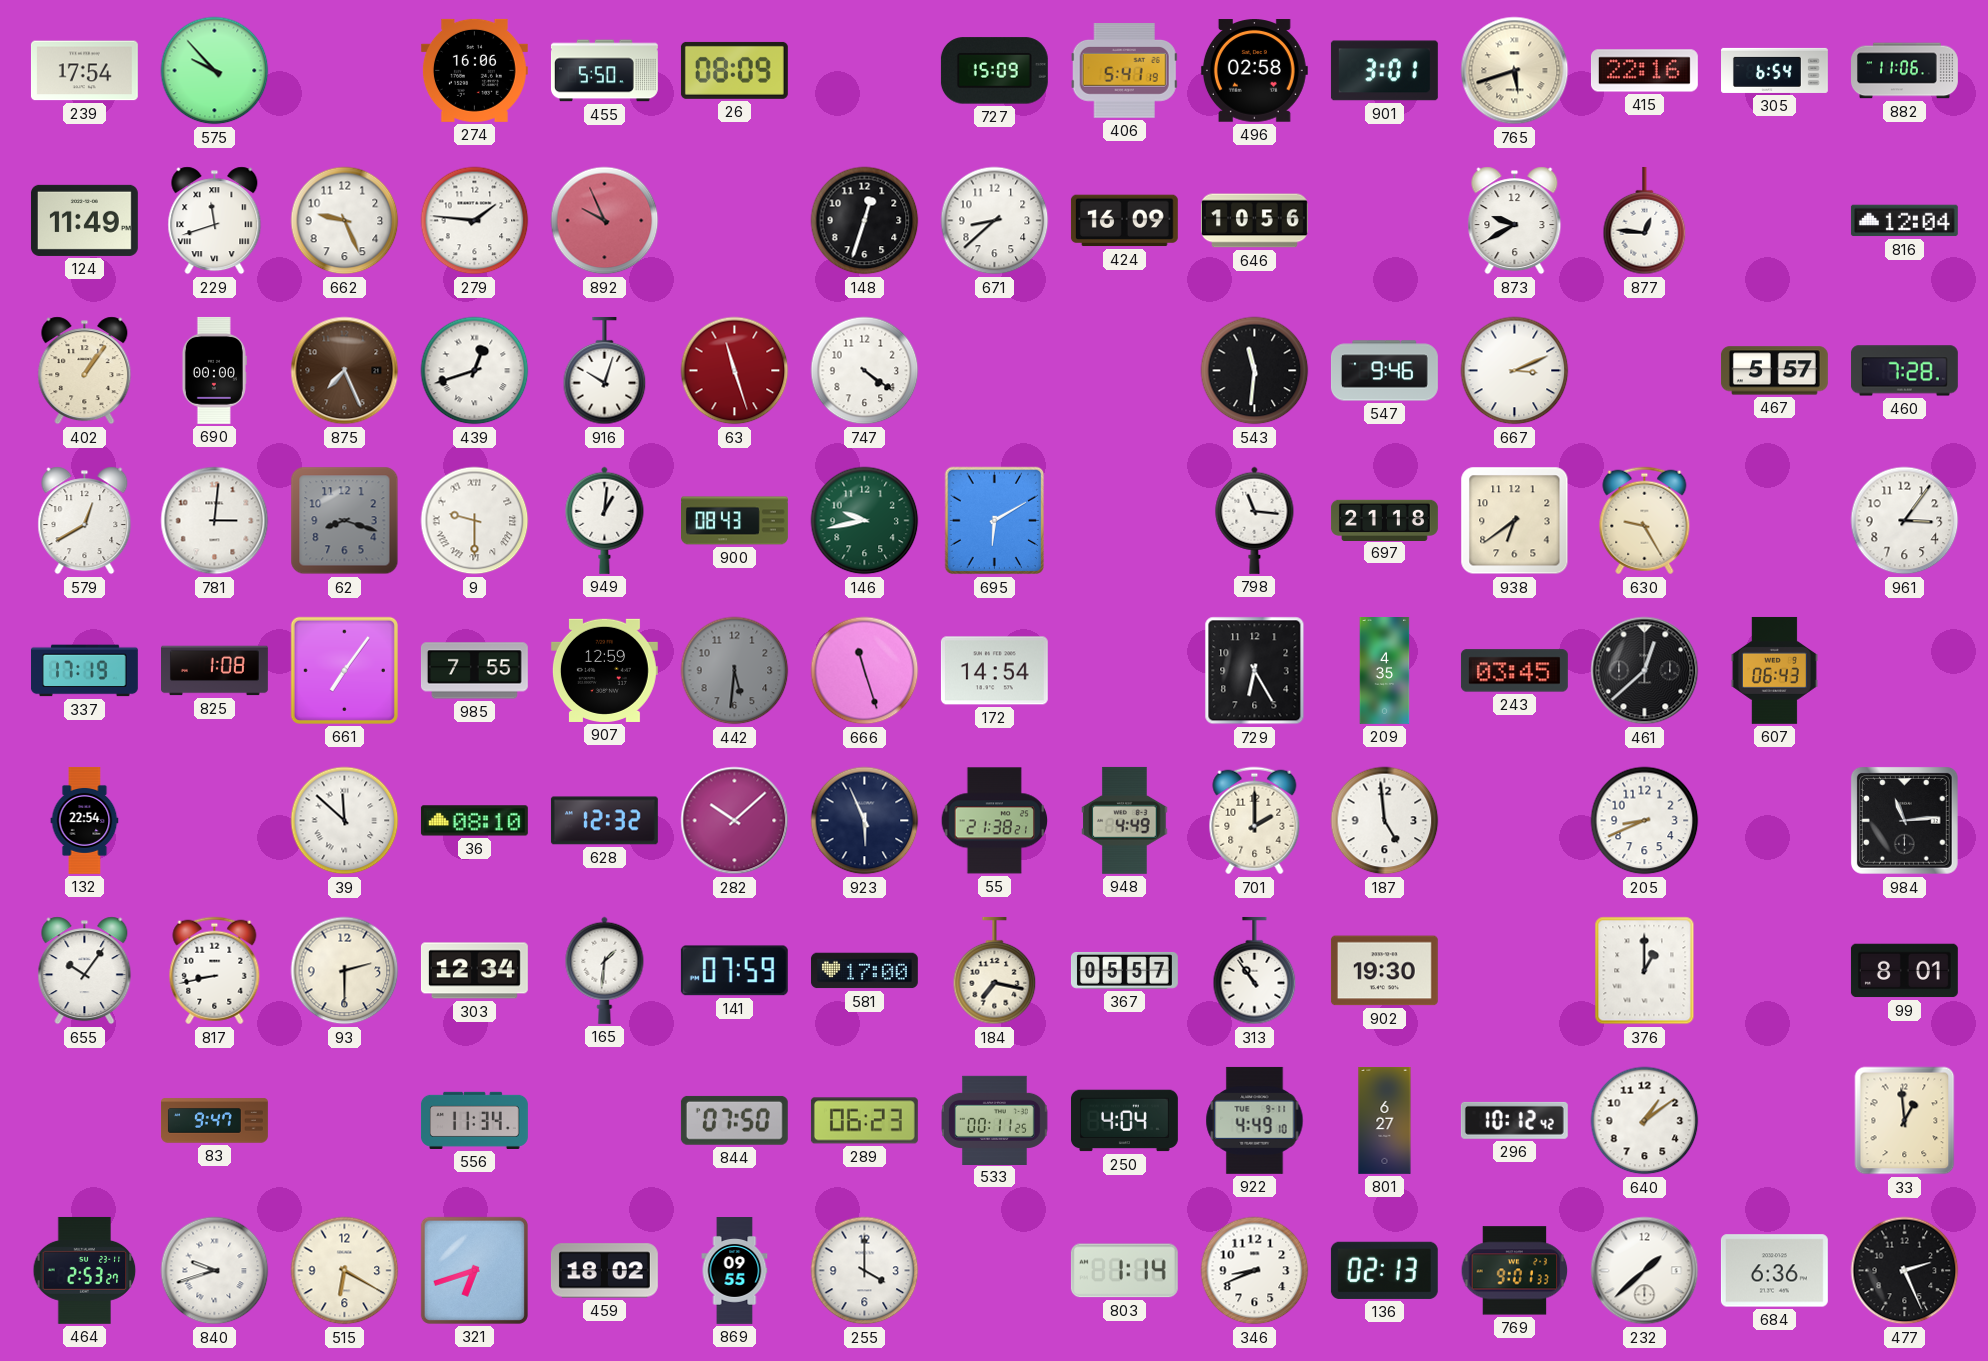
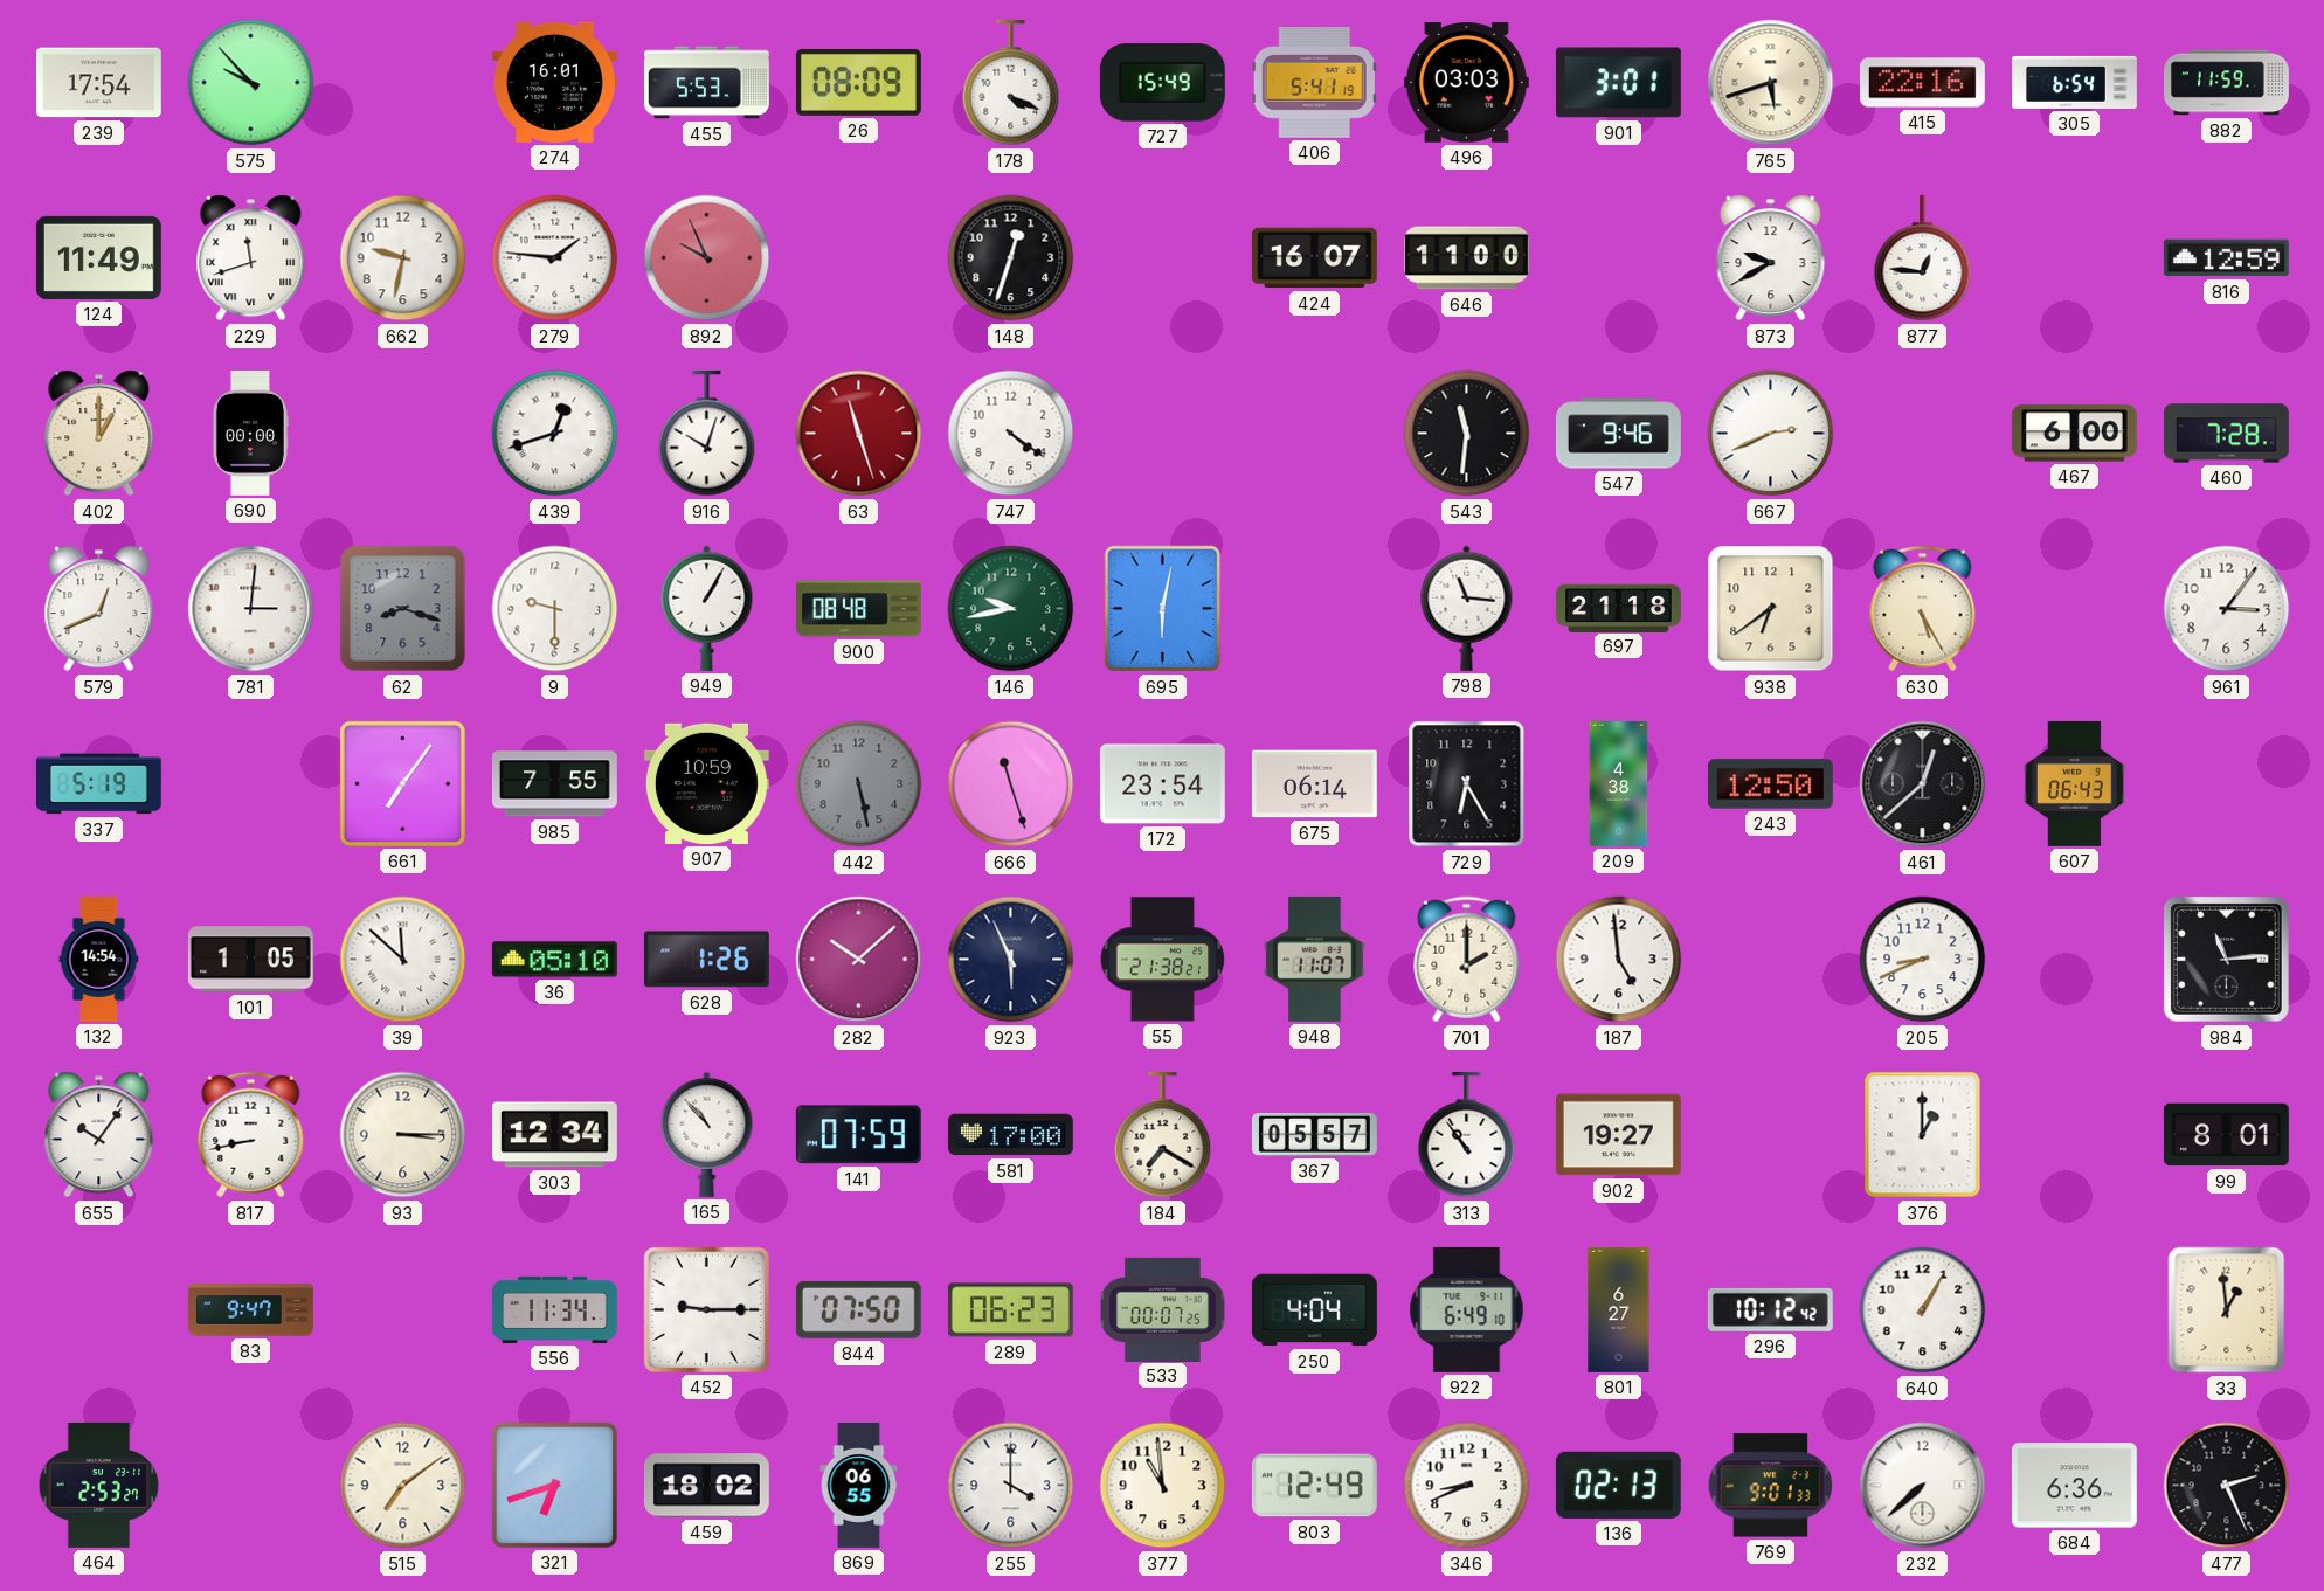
274: 16:06 -> 16:01
455: 5:50 -> 5:53
178: none -> 4:19
727: 15:09 -> 15:49
496: 02:58 -> 03:03
882: 11:06 -> 11:59
662: 9:26 -> 9:32
671: 8:38 -> none
424: 16:09 -> 16:07
646: 10:56 -> 11:00
816: 12:04 -> 12:59
402: 1:06 -> 1:00
875: 7:26 -> none
667: 3:11 -> 2:41
467: 5:57 -> 6:00
579: 12:40 -> 12:41
9 numerals: Roman -> Arabic
949: 1:01 -> 1:05
900: 08:43 -> 08:48
695: 6:10 -> 6:02
630: 9:25 -> 5:25
337: 17:19 -> 5:19
825: 1:08 -> none
907: 12:59 -> 10:59
442: 5:31 -> 5:28
172: 14:54 -> 23:54
675: none -> 06:14
209: 4:35 -> 4:38
243: 03:45 -> 12:50
132: 22:54 -> 14:54
101: none -> 1:05
36: 08:10 -> 05:10
628: 12:32 -> 1:26
948: 4:49 -> 11:07
93: 2:30 -> 3:15
165: 1:31 -> 10:53
184: 7:17 -> 7:20
902: 19:30 -> 19:27
452: none -> 9:15
533: 00:11 -> 00:07
922: 4:49 -> 6:49
640: 1:09 -> 1:05
840: 9:42 -> none
515: 6:20 -> 7:09
869: 09:55 -> 06:55
377: none -> 10:59
803: 1:14 -> 12:49
232: 1:38 -> 7:38
